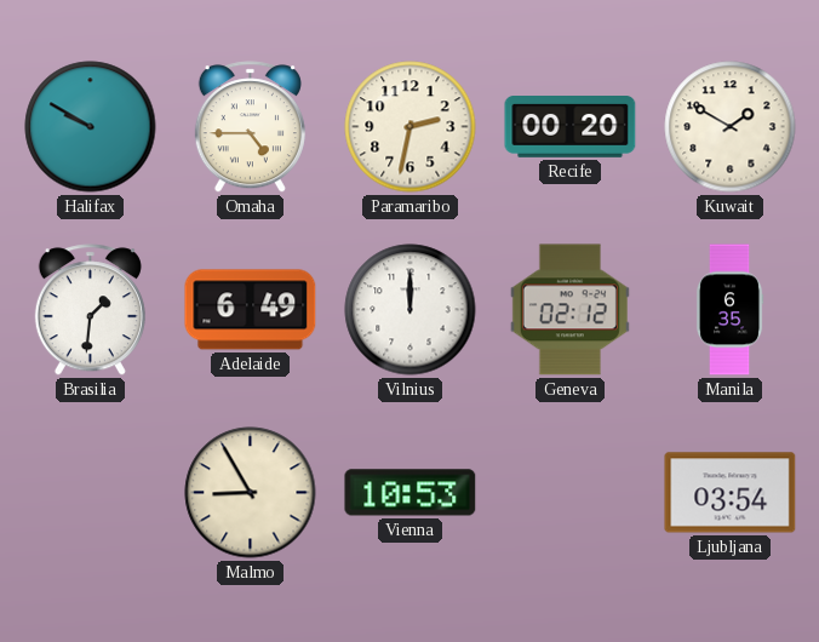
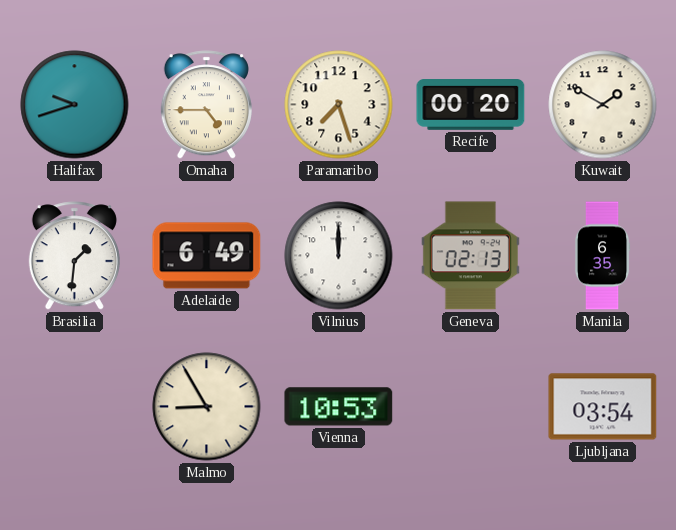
Halifax: 9:50 -> 9:42
Paramaribo: 2:32 -> 7:27
Geneva: 02:12 -> 02:13
